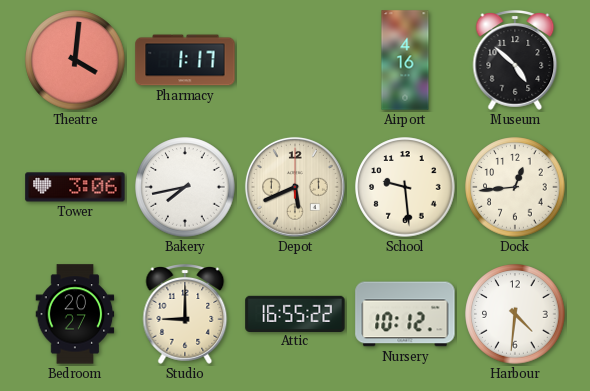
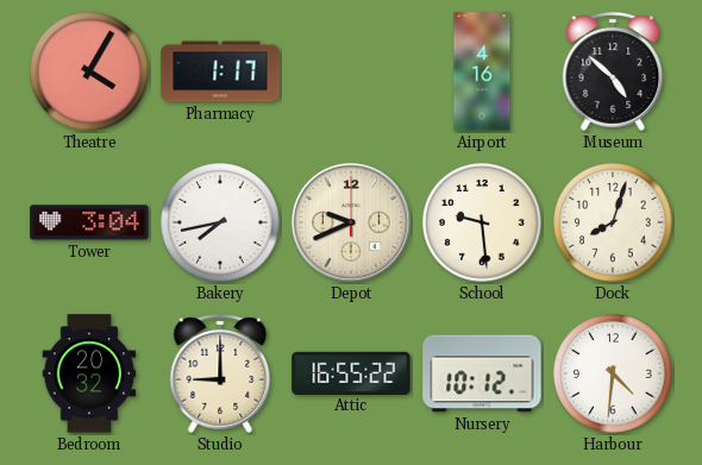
Theatre: 4:01 -> 4:05
Tower: 3:06 -> 3:04
Depot: 5:41 -> 9:41
Dock: 12:44 -> 8:03
Bedroom: 20:27 -> 20:32
